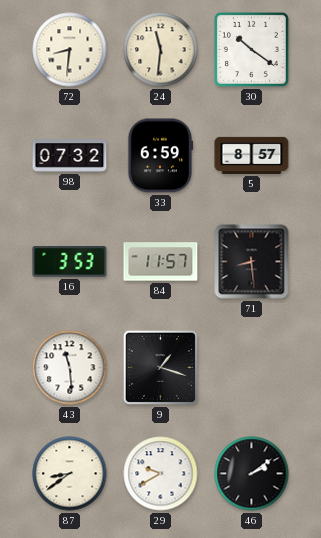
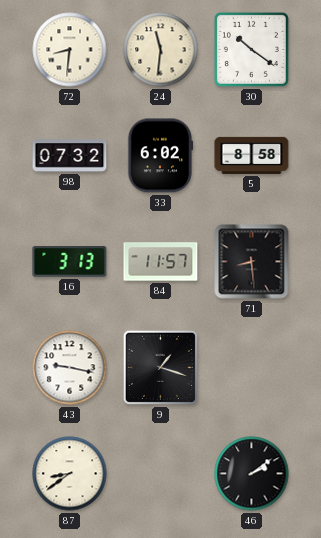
33: 6:59 -> 6:02
5: 8:57 -> 8:58
16: 3:53 -> 3:13
43: 11:29 -> 9:17
29: 9:40 -> none
